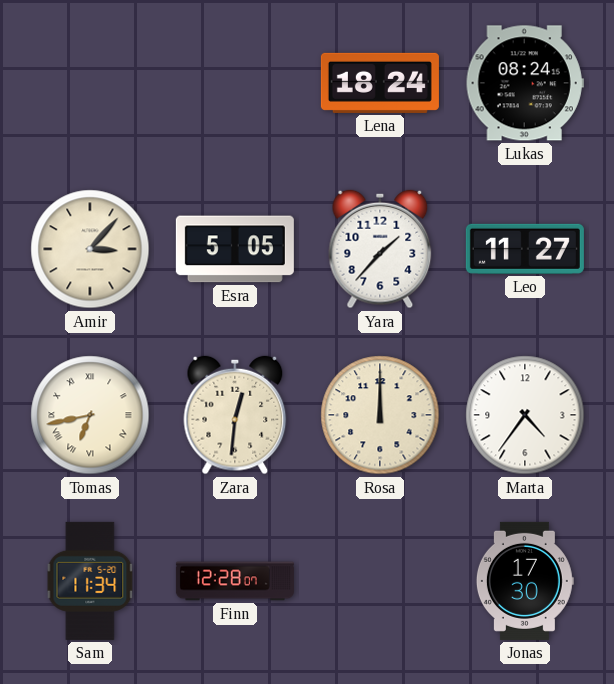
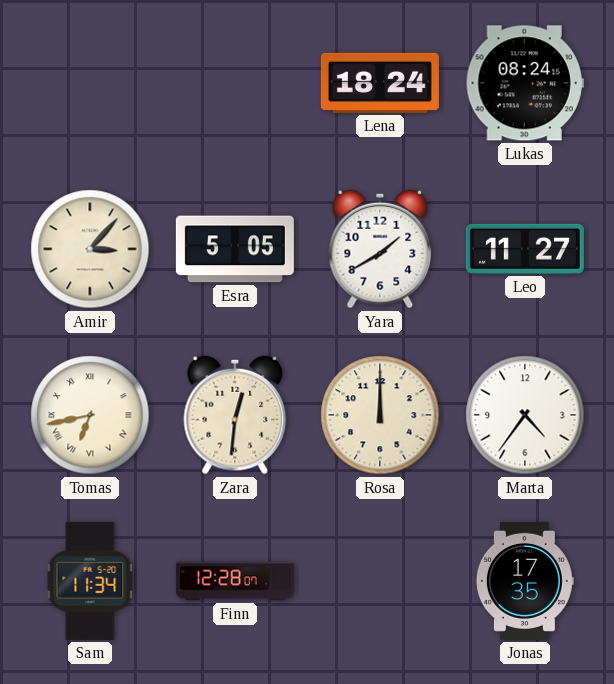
Yara: 1:37 -> 1:40
Jonas: 17:30 -> 17:35
